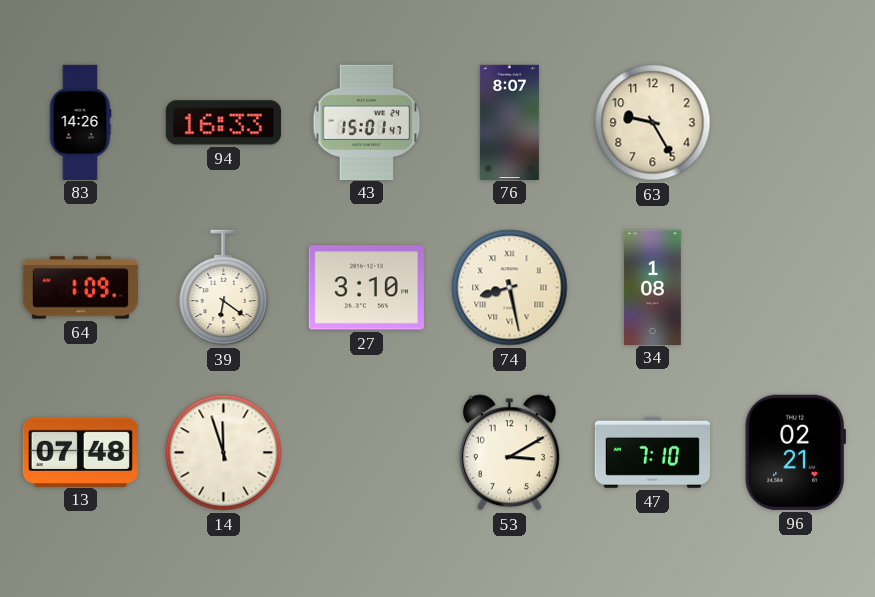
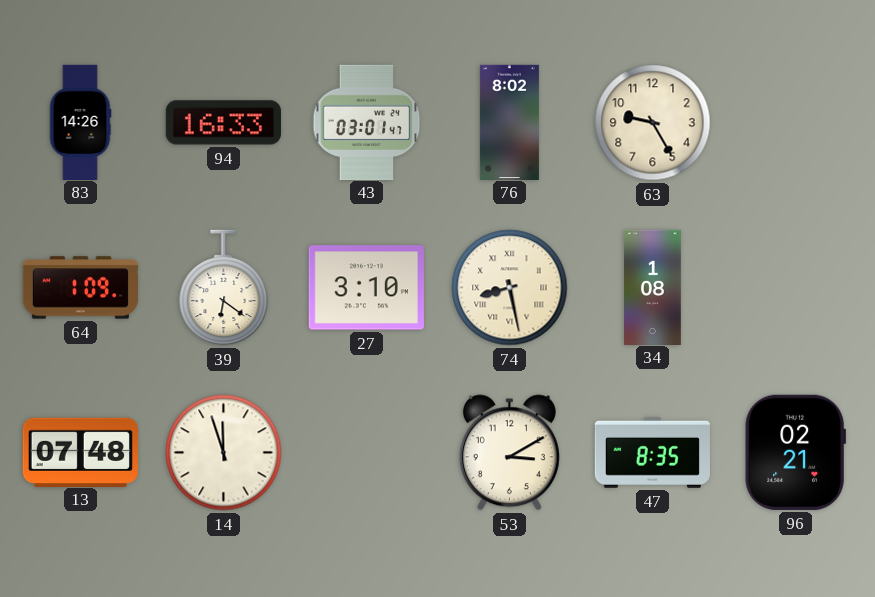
43: 15:01 -> 03:01
76: 8:07 -> 8:02
47: 7:10 -> 8:35
